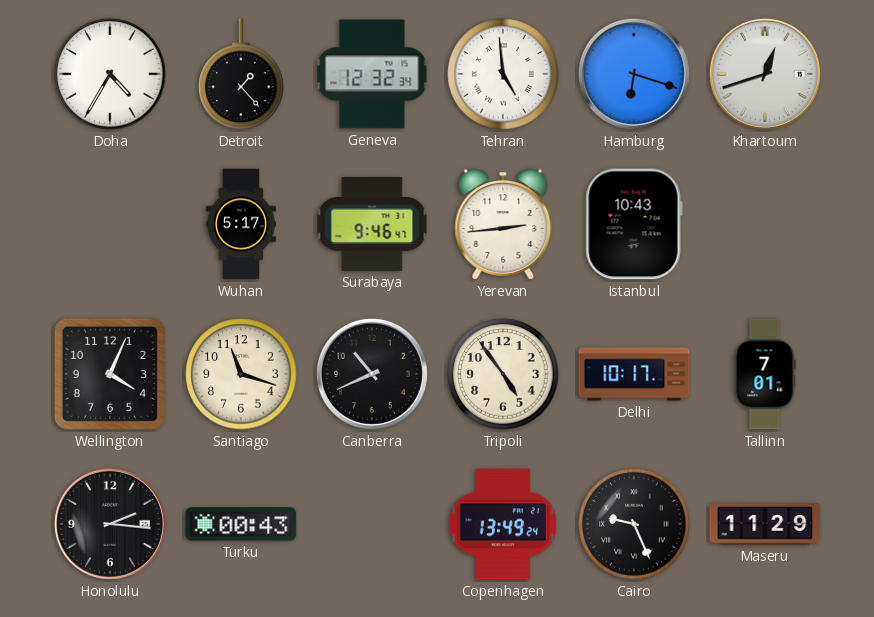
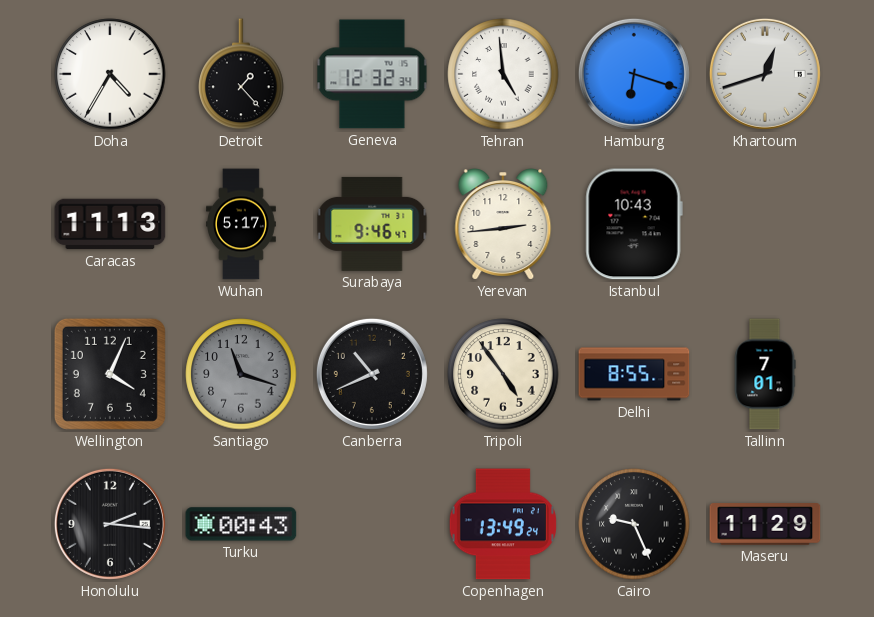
Caracas: none -> 11:13
Santiago dial: cream -> grey
Delhi: 10:17 -> 8:55
